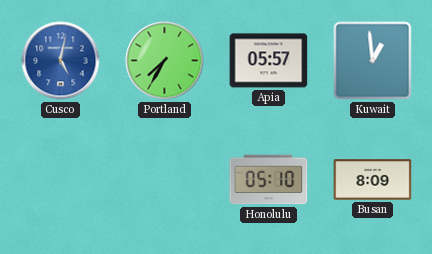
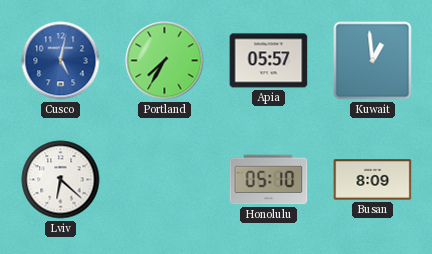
Lviv: none -> 6:22
